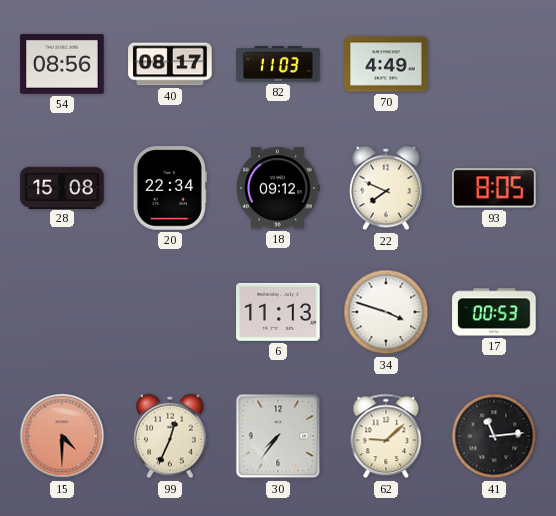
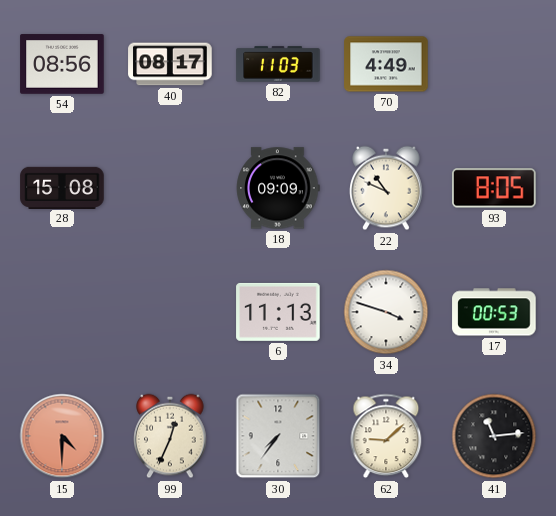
20: 22:34 -> none
18: 09:12 -> 09:09
22: 7:49 -> 10:49
